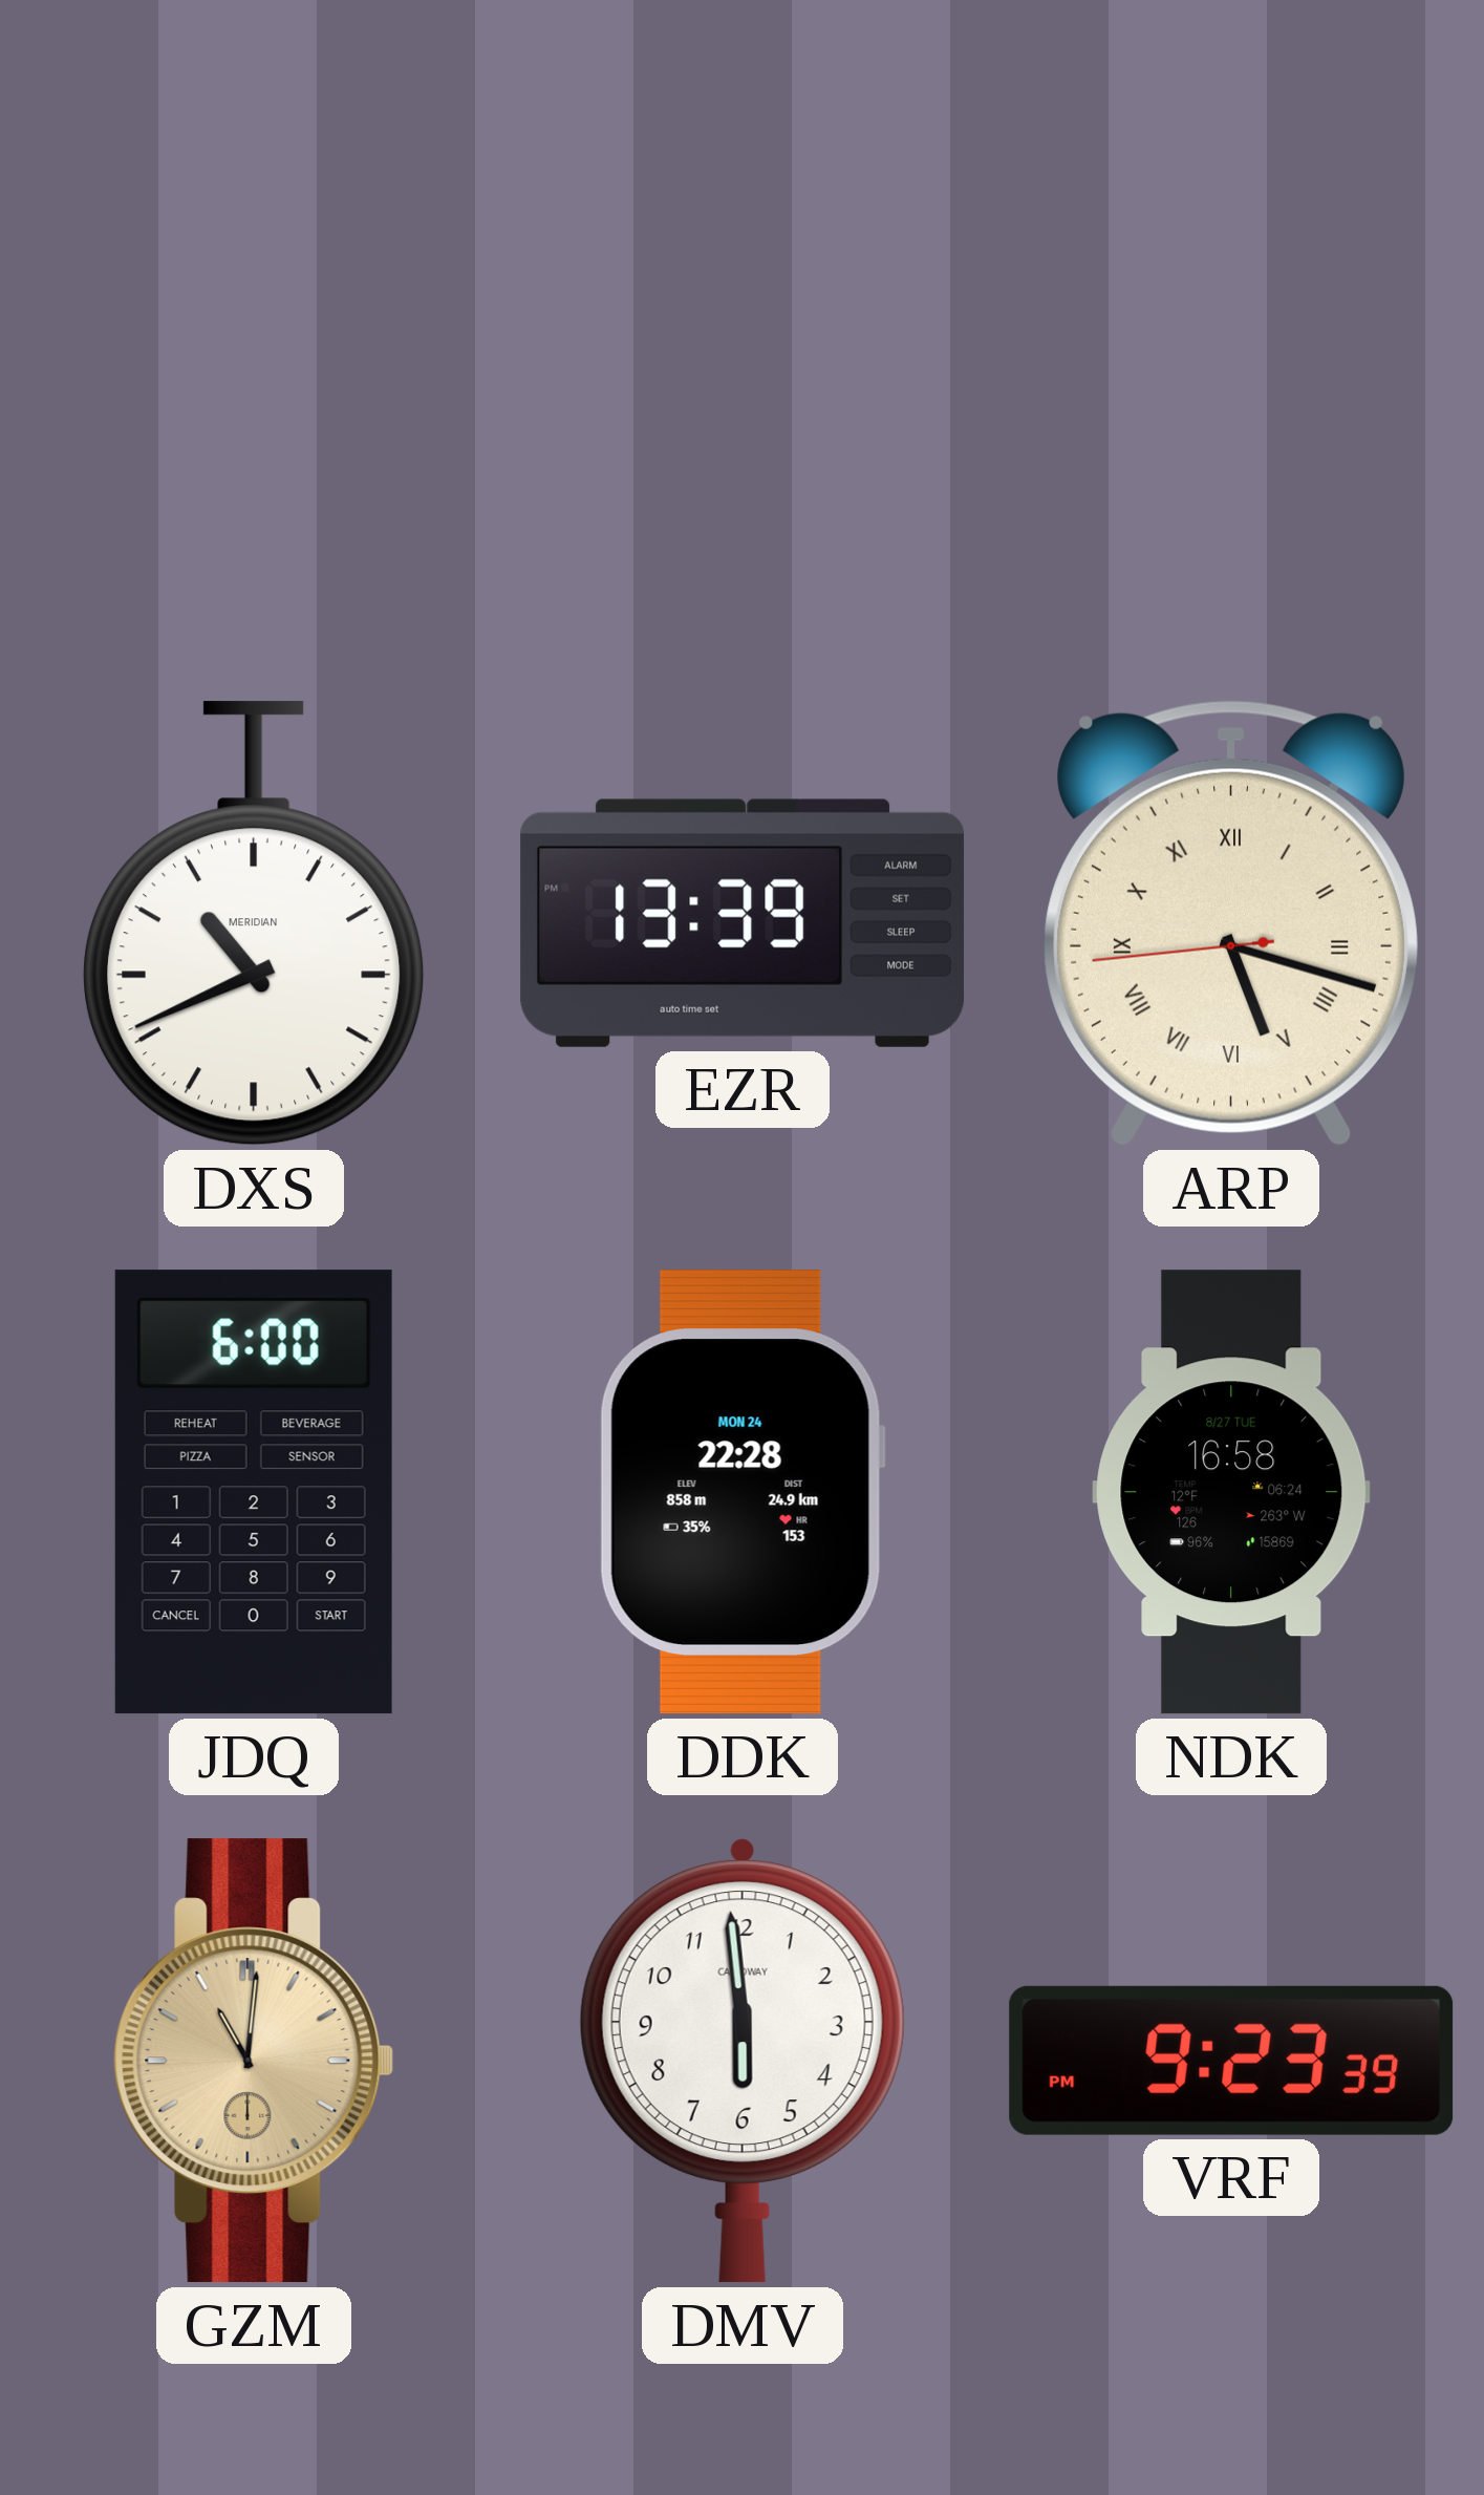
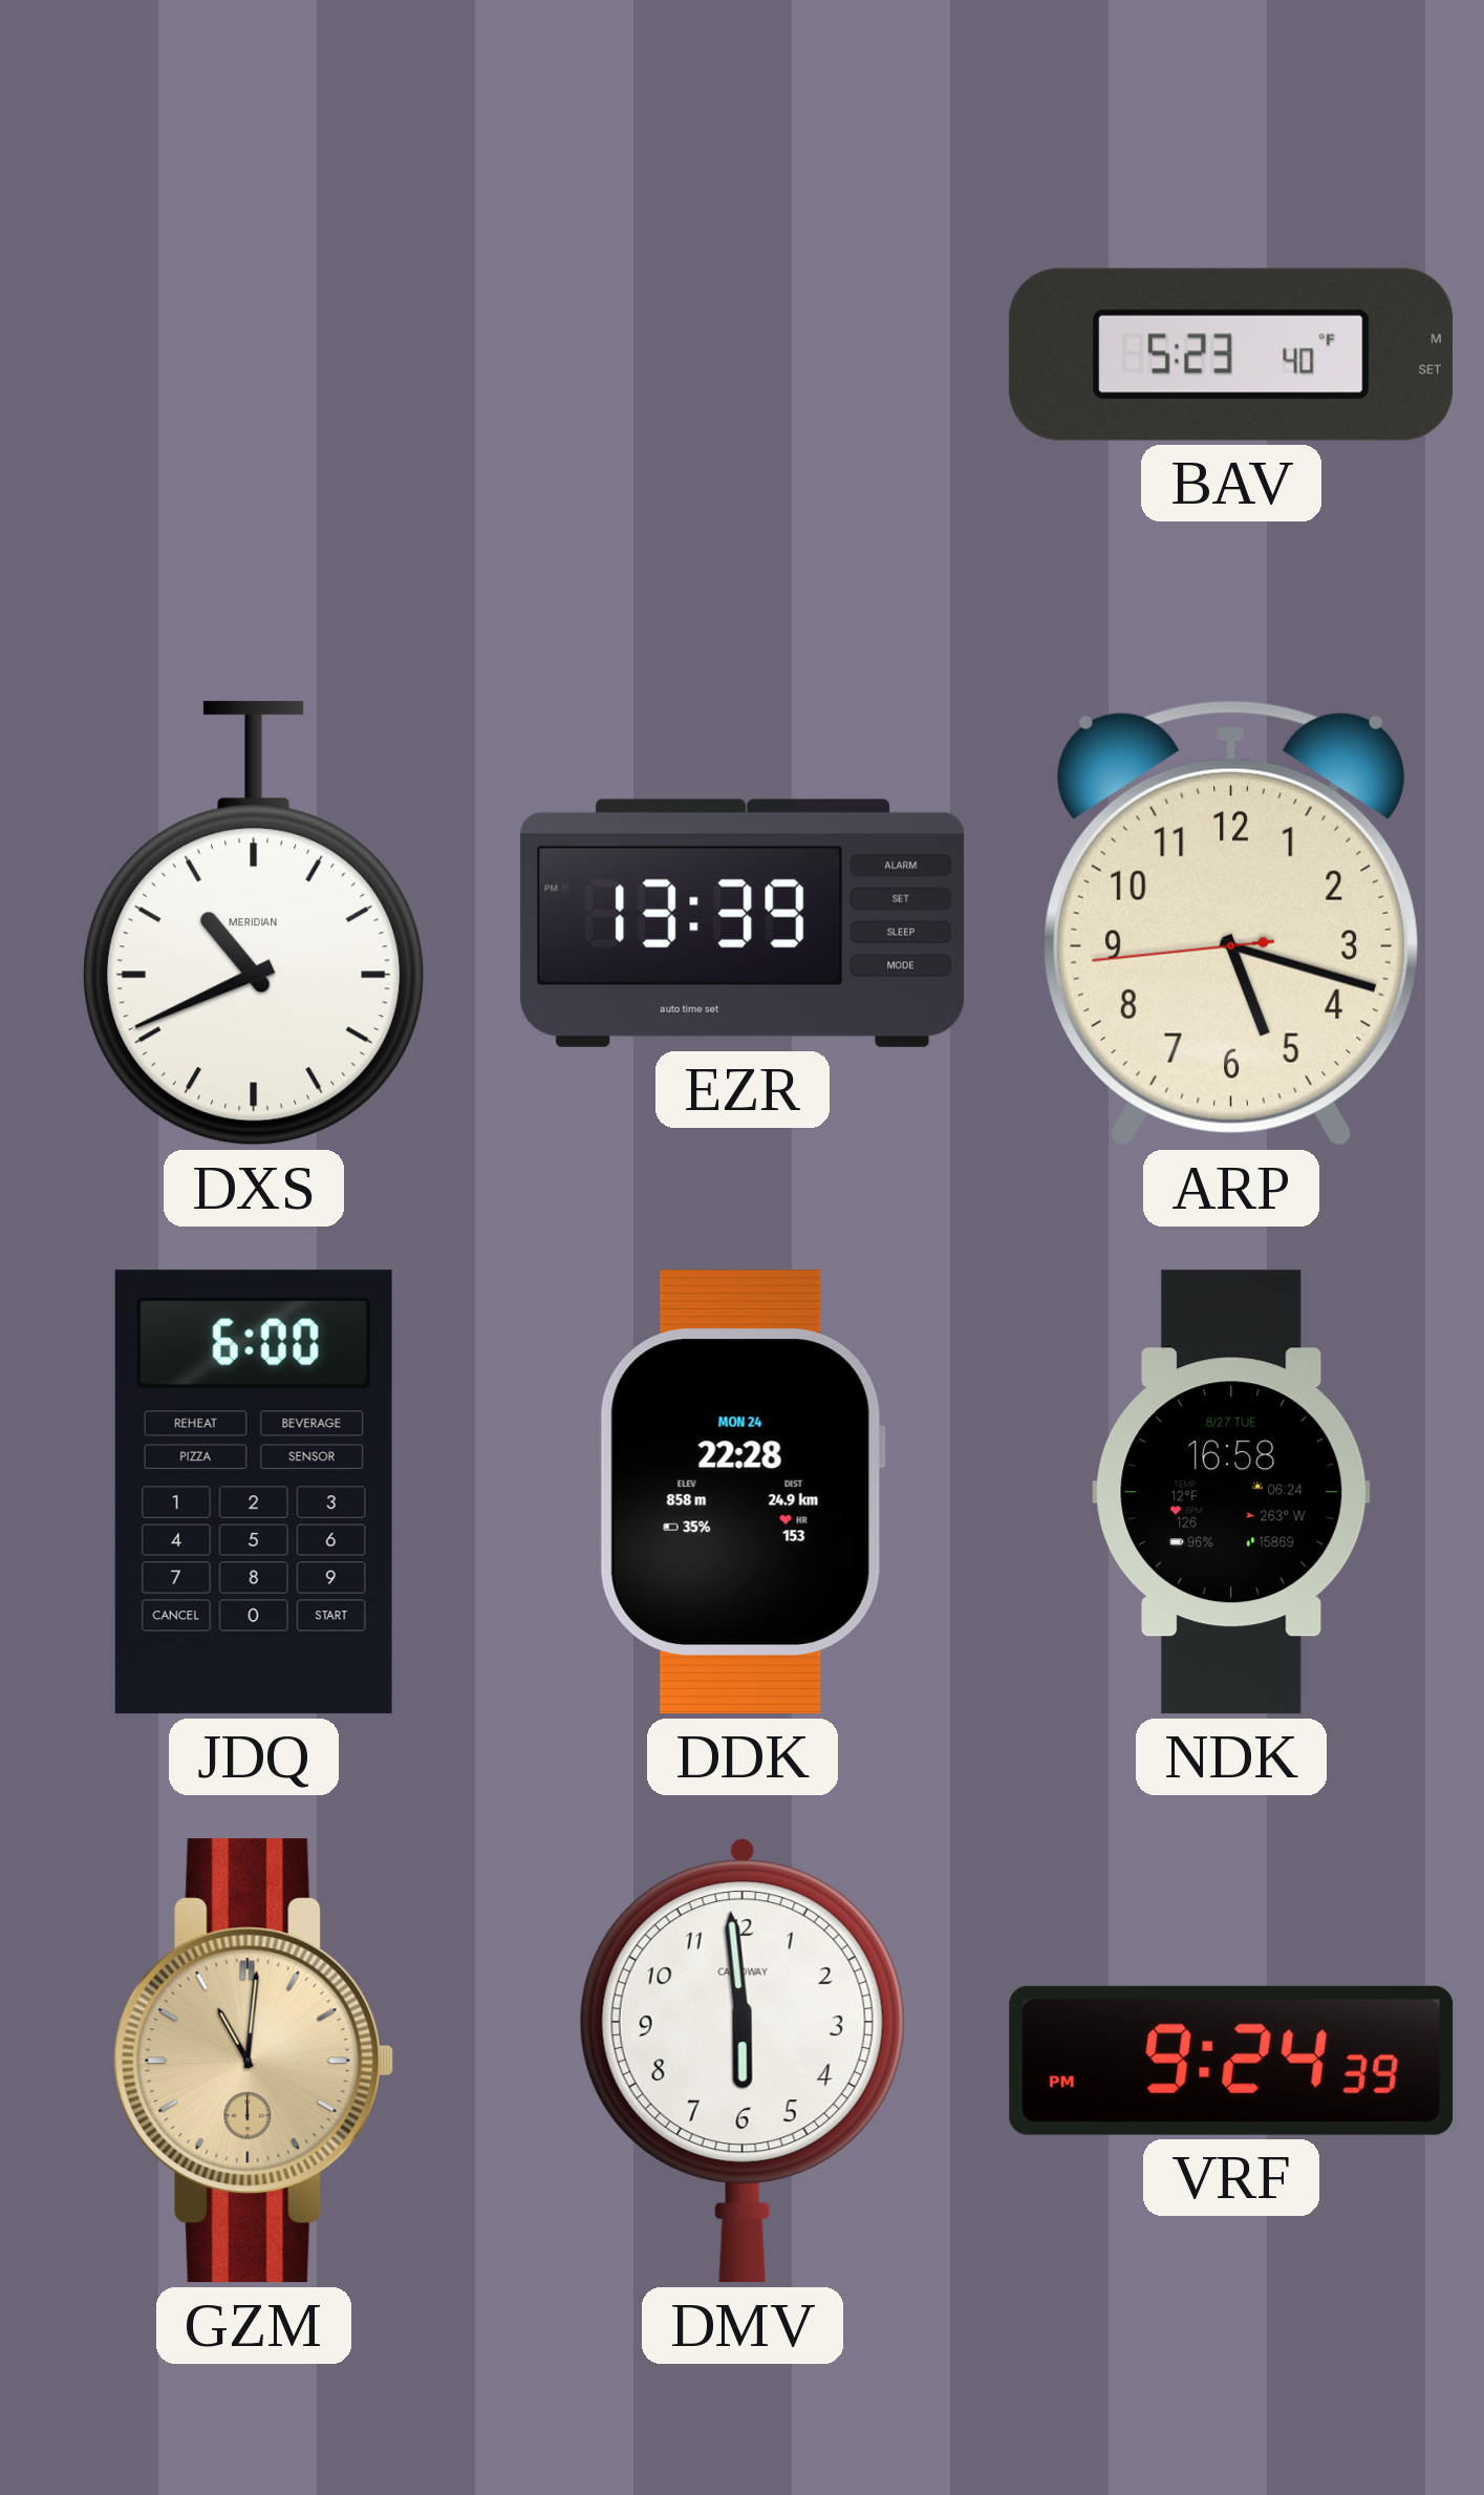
BAV: none -> 5:23
ARP numerals: Roman -> Arabic
VRF: 9:23 -> 9:24
